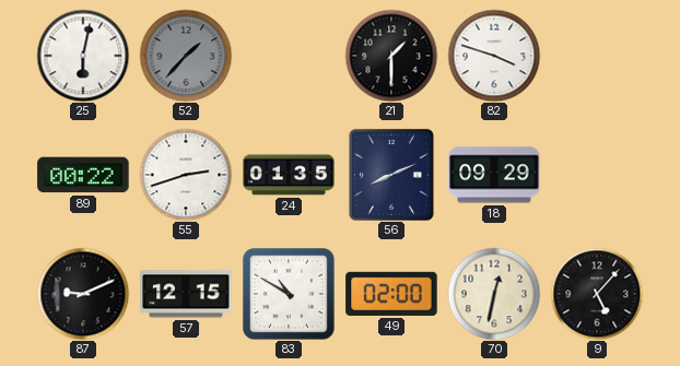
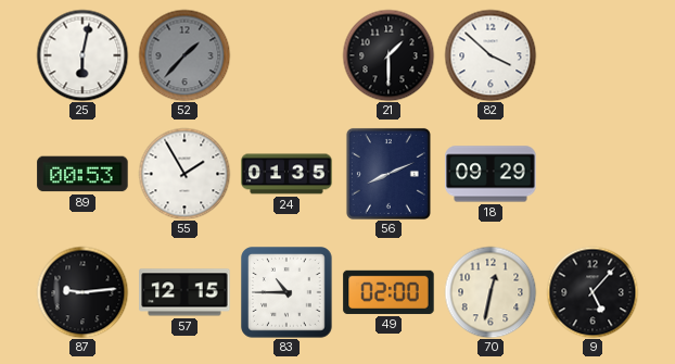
82: 3:48 -> 3:52
89: 00:22 -> 00:53
55: 2:42 -> 1:55
87: 9:11 -> 9:14
83: 10:50 -> 10:45
